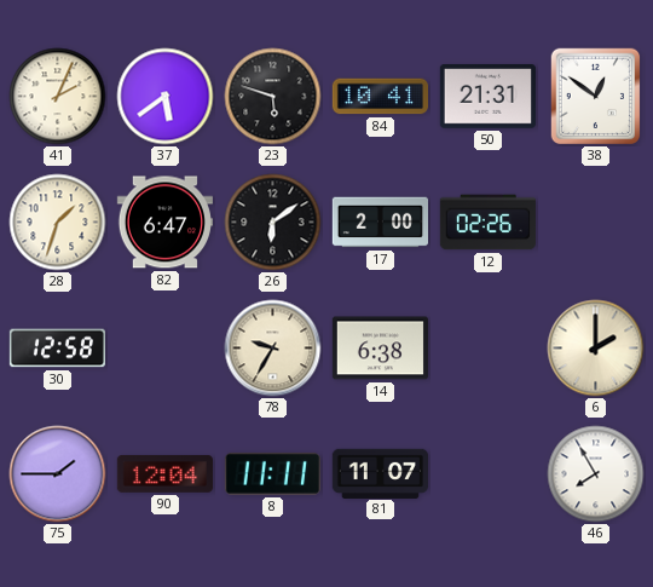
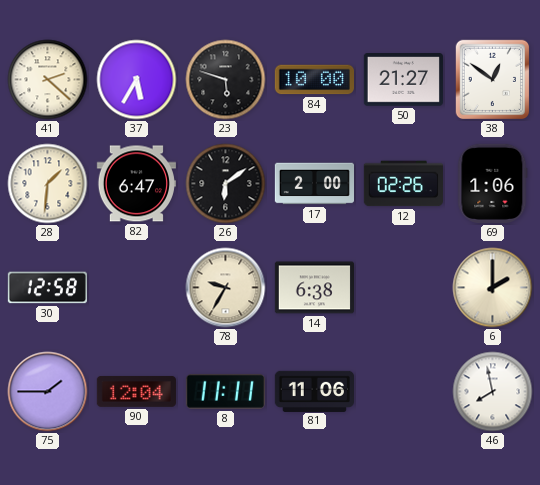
41: 2:04 -> 2:22
37: 5:39 -> 5:35
84: 10:41 -> 10:00
50: 21:31 -> 21:27
28: 1:33 -> 1:31
69: none -> 1:06
81: 11:07 -> 11:06
46: 7:55 -> 7:58
